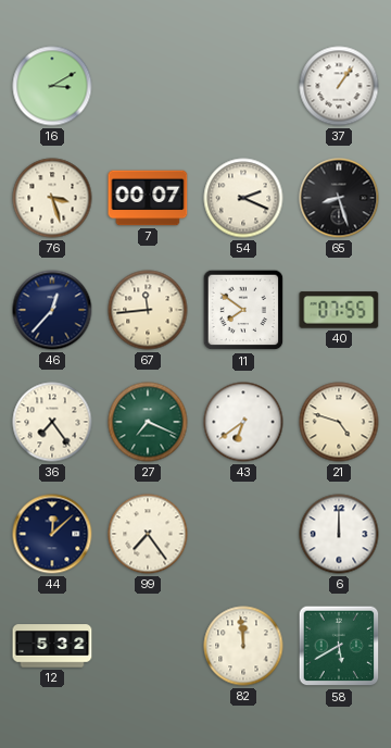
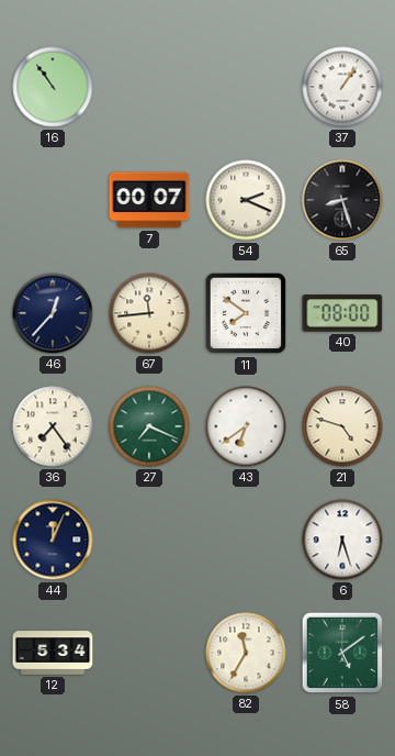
16: 3:10 -> 10:54
76: 3:27 -> none
40: 07:55 -> 08:00
44: 12:08 -> 12:04
99: 7:24 -> none
6: 12:00 -> 6:27
12: 5:32 -> 5:34
82: 11:59 -> 11:35
58: 5:40 -> 5:09
